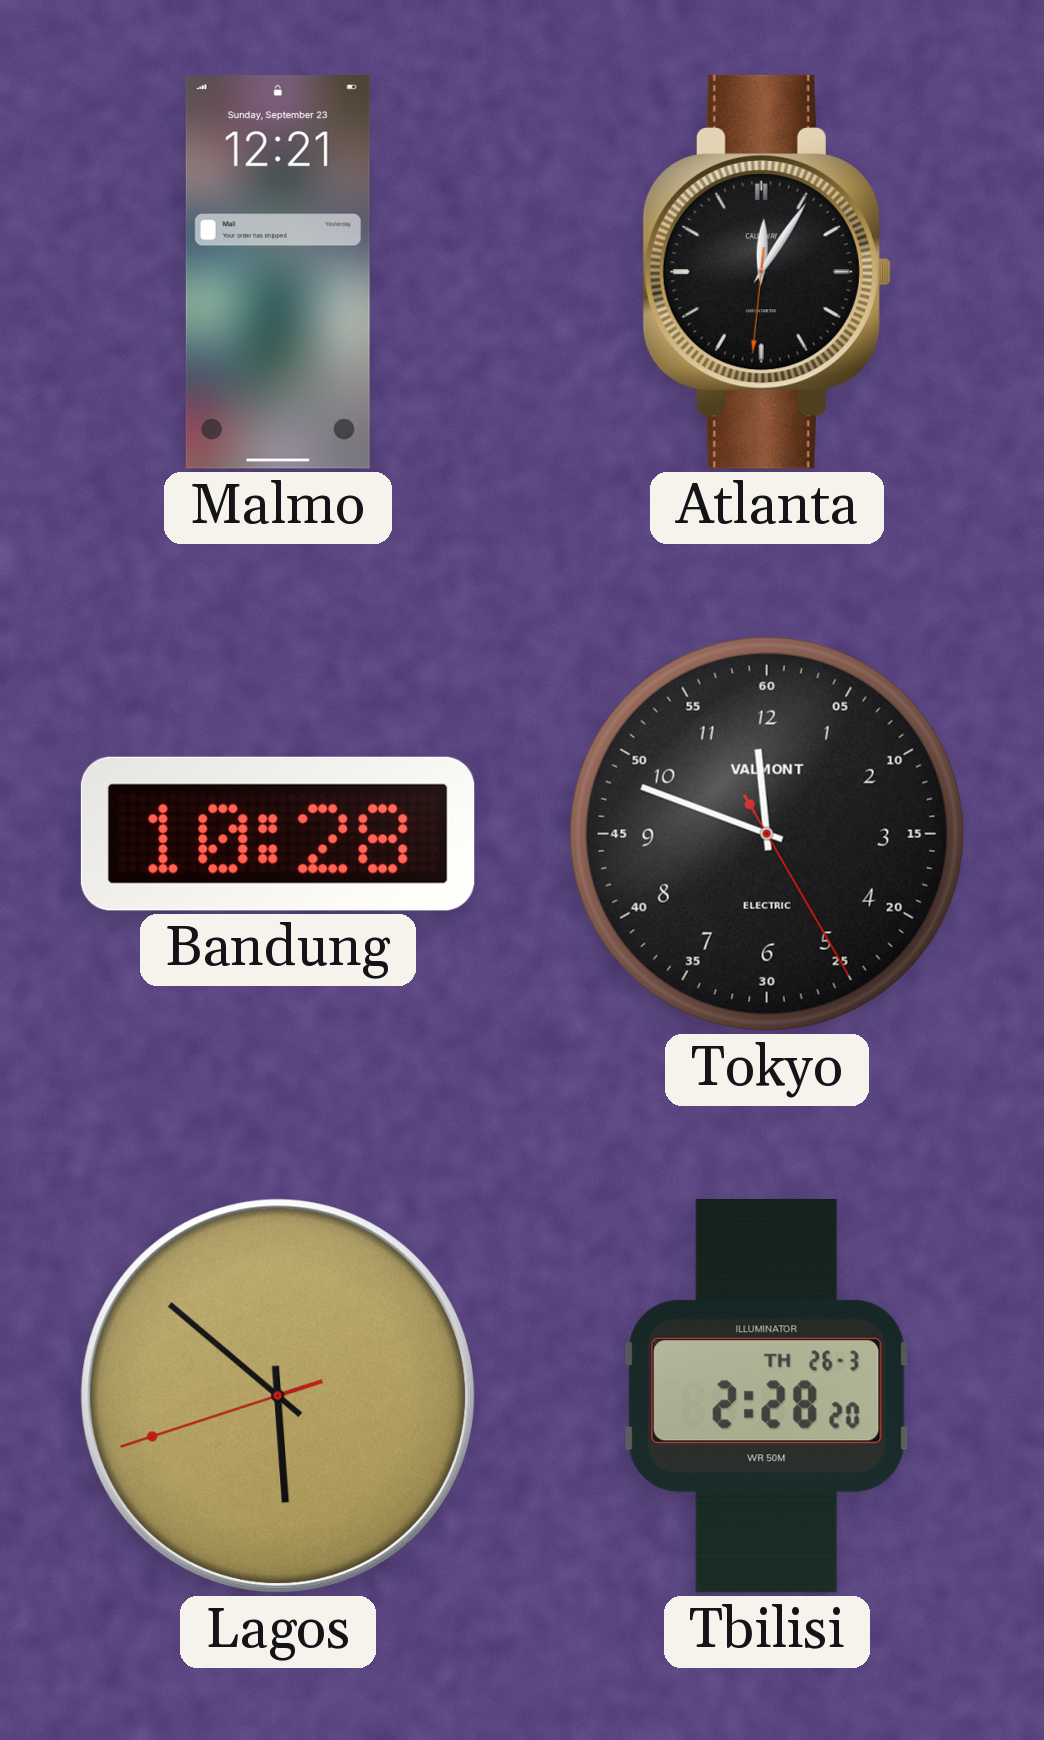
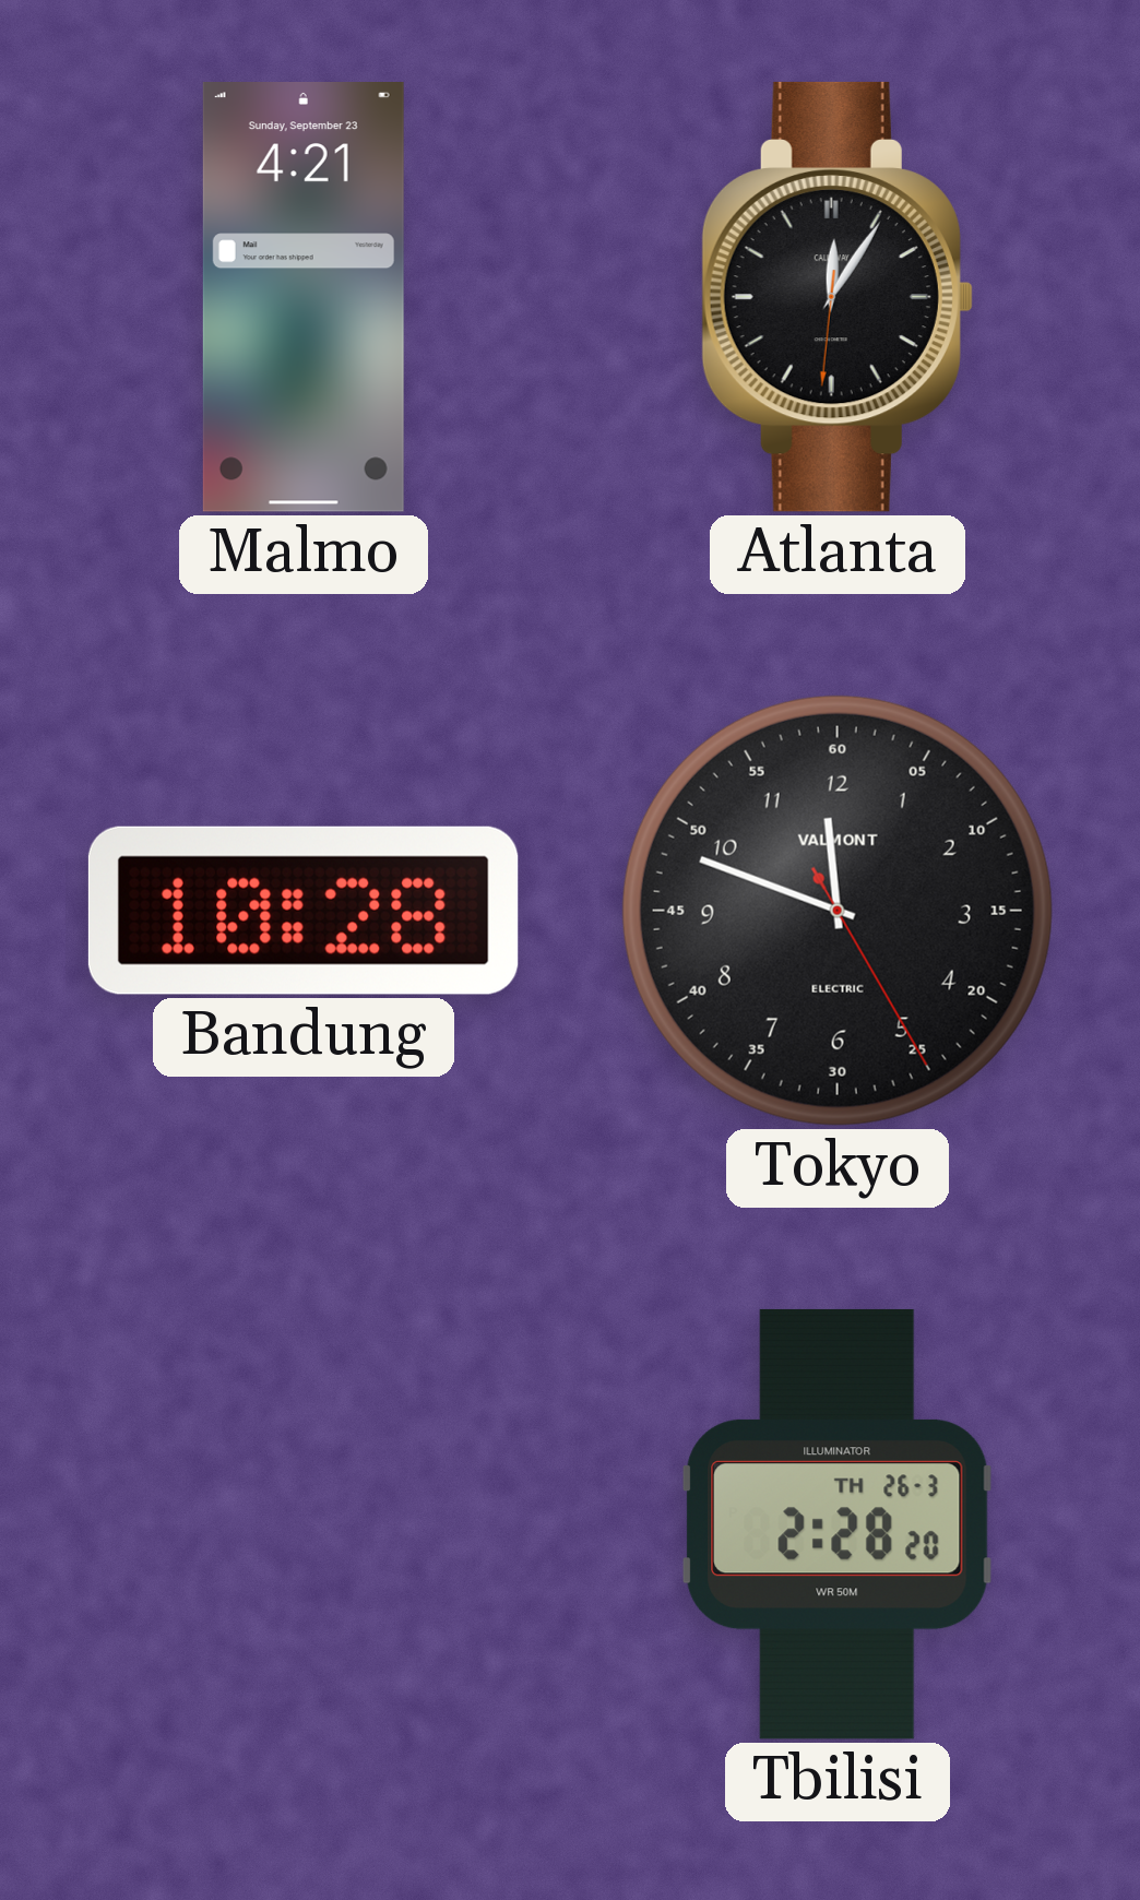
Malmo: 12:21 -> 4:21
Lagos: 5:51 -> none
